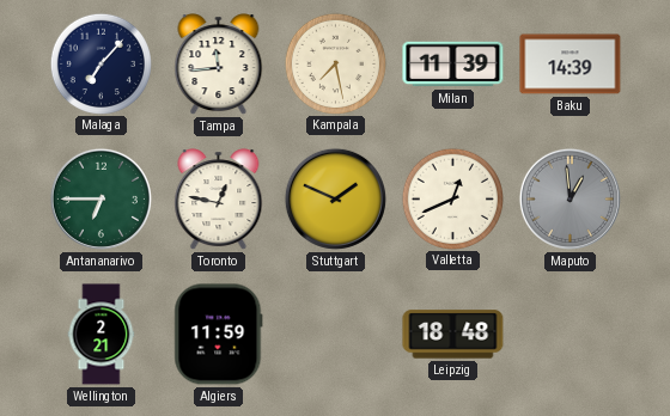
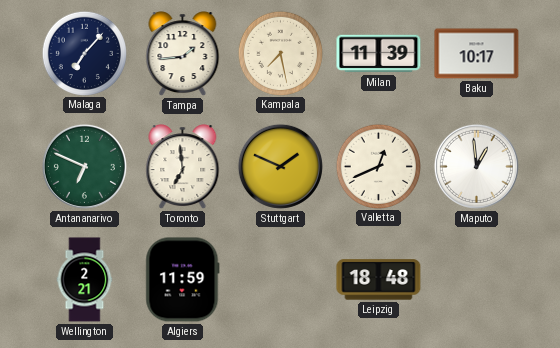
Tampa: 11:44 -> 1:44
Baku: 14:39 -> 10:17
Antananarivo: 6:45 -> 6:49
Toronto: 12:47 -> 6:59
Maputo dial: grey -> white
